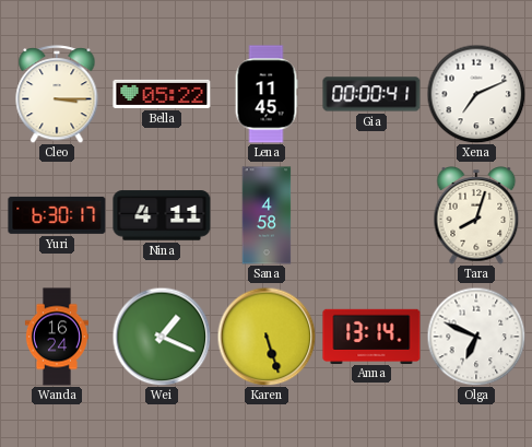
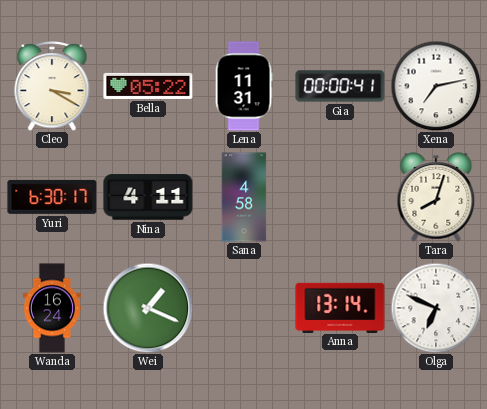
Cleo: 3:15 -> 3:20
Lena: 11:45 -> 11:31
Xena: 7:11 -> 7:13
Karen: 5:27 -> none
